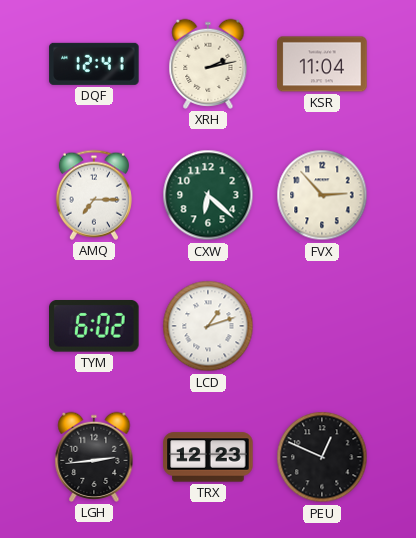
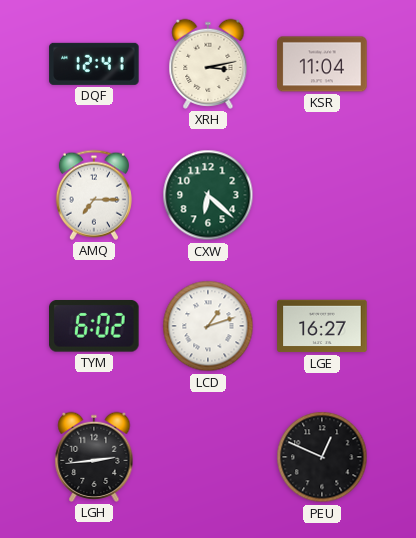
XRH: 2:13 -> 3:13
FVX: 2:53 -> none
LGE: none -> 16:27
TRX: 12:23 -> none
